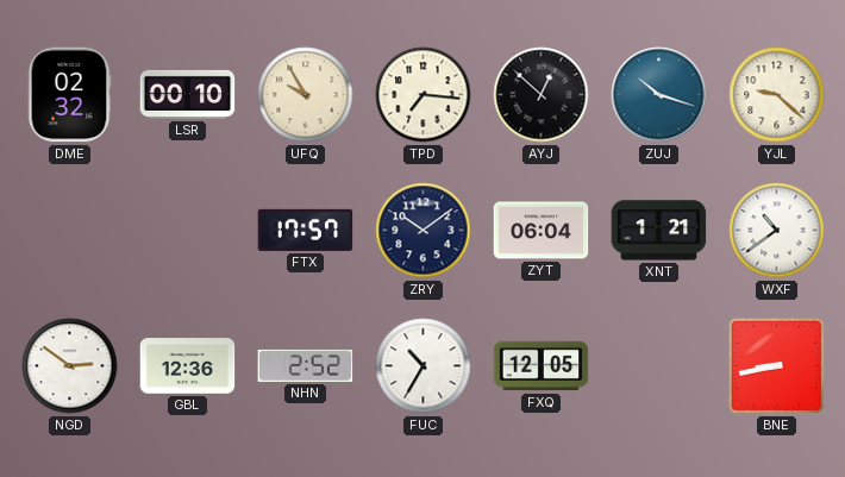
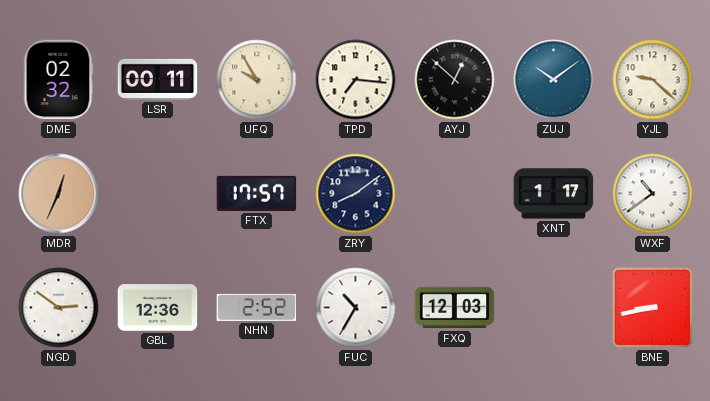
LSR: 00:10 -> 00:11
ZUJ: 10:18 -> 10:09
MDR: none -> 12:34
ZRY: 10:09 -> 8:09
ZYT: 06:04 -> none
XNT: 1:21 -> 1:17
FXQ: 12:05 -> 12:03
